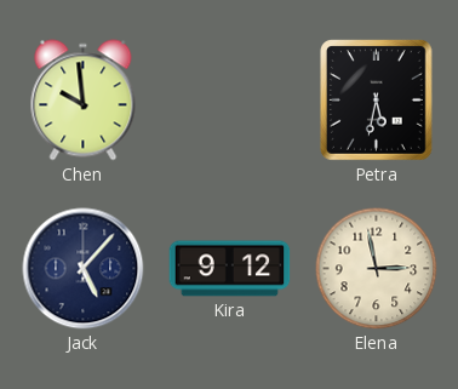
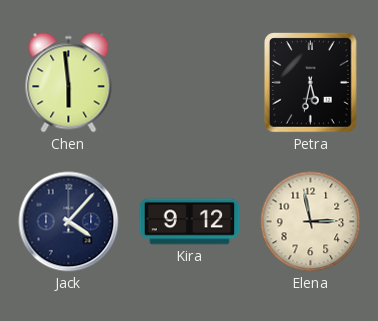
Chen: 9:59 -> 5:59
Jack: 5:07 -> 4:07
